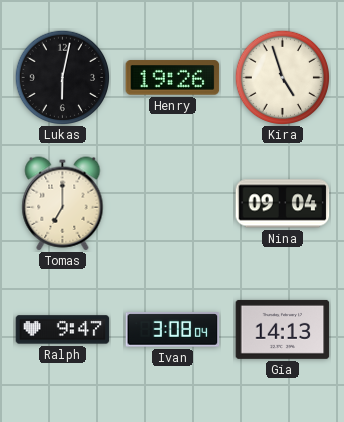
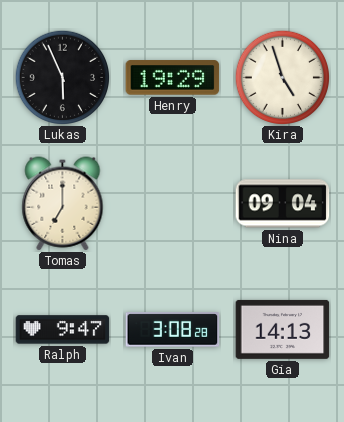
Lukas: 6:02 -> 5:56
Henry: 19:26 -> 19:29
Ivan: 3:08:04 -> 3:08:28
